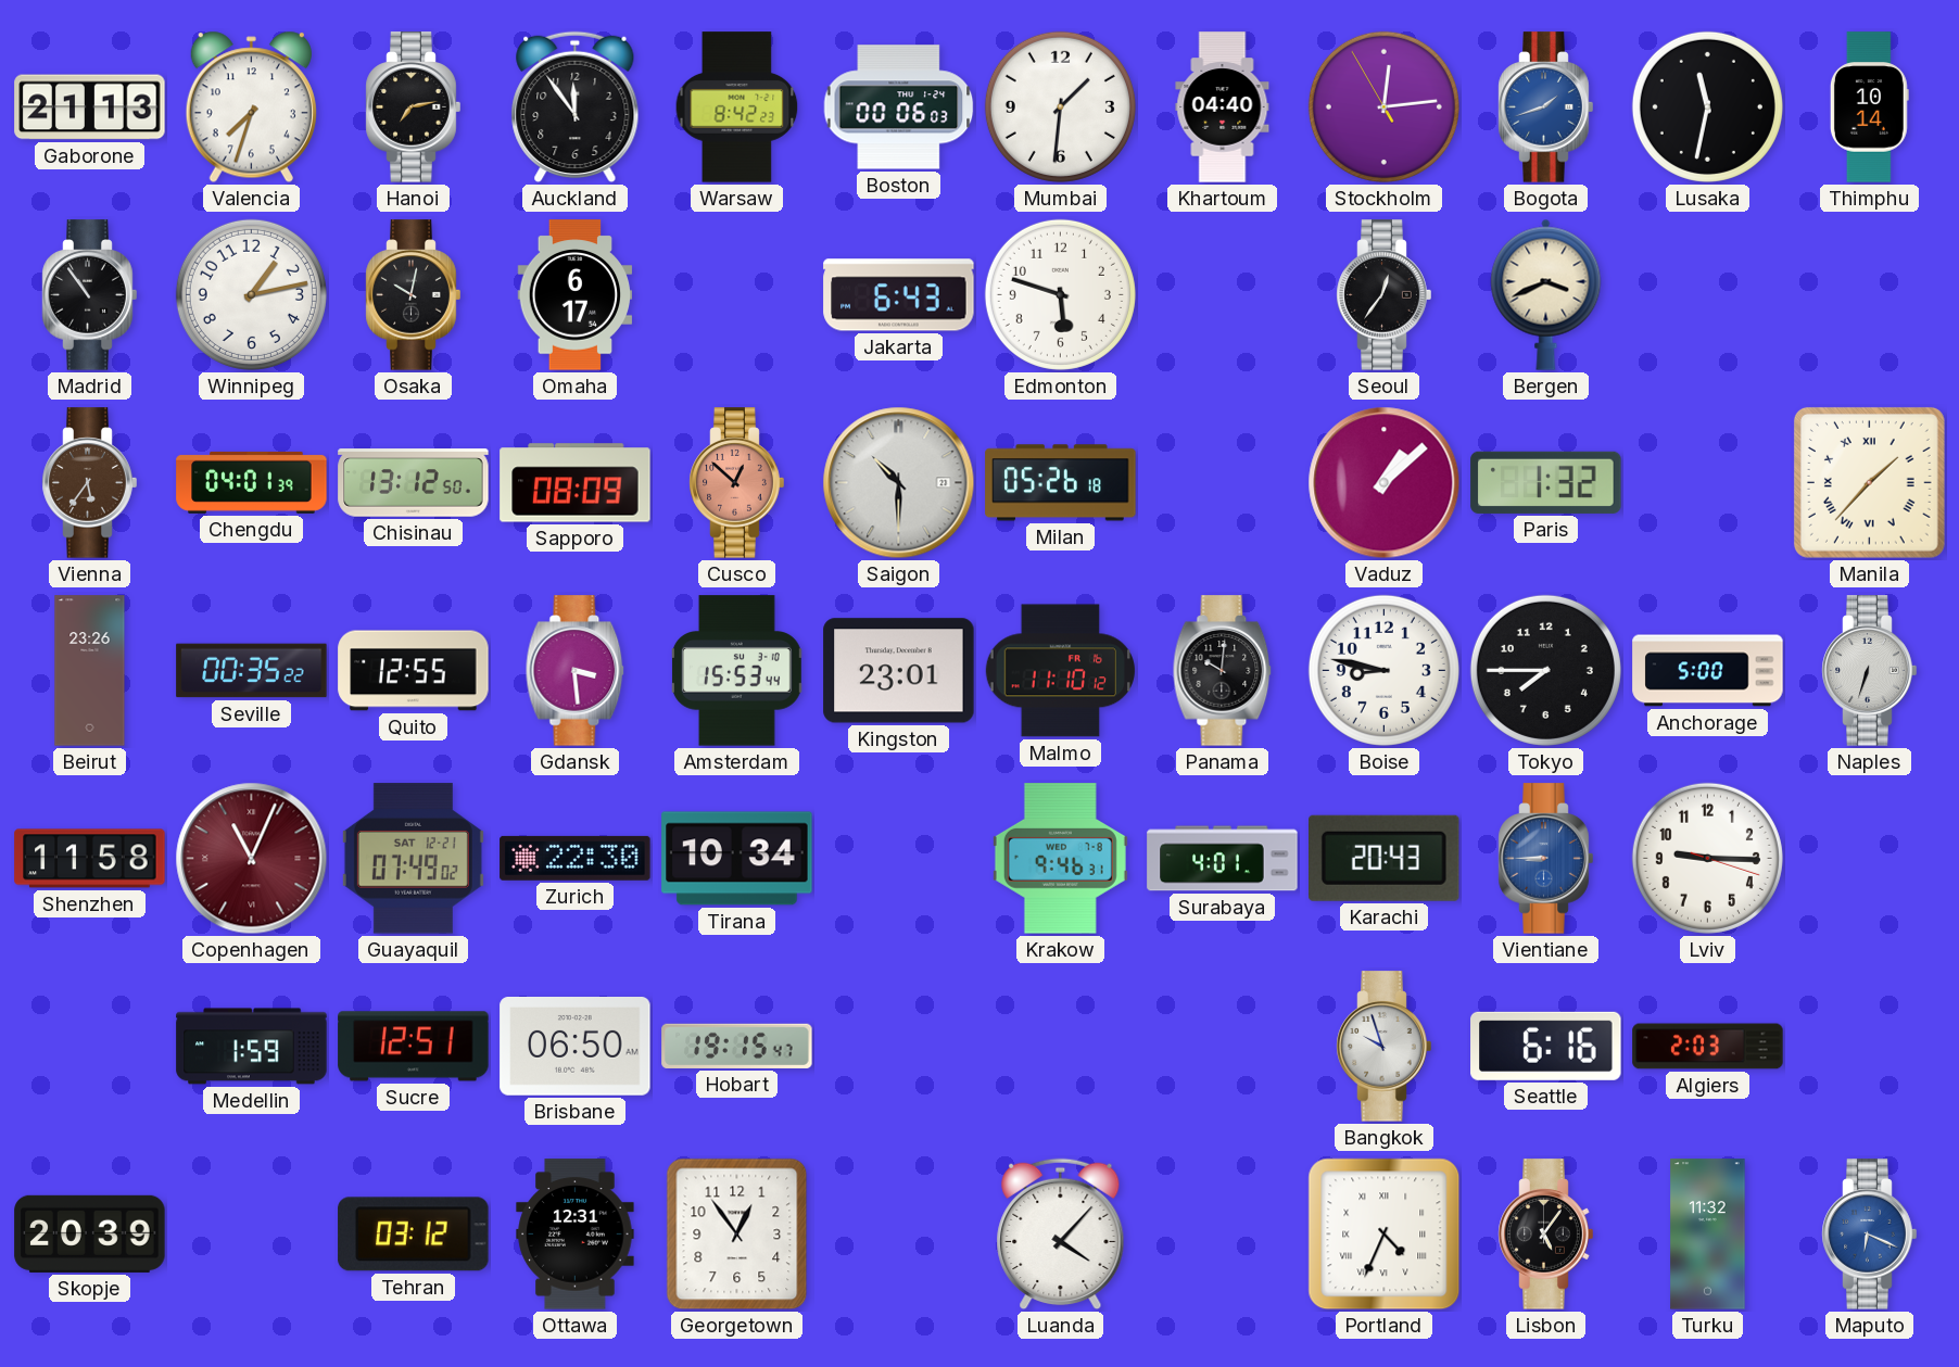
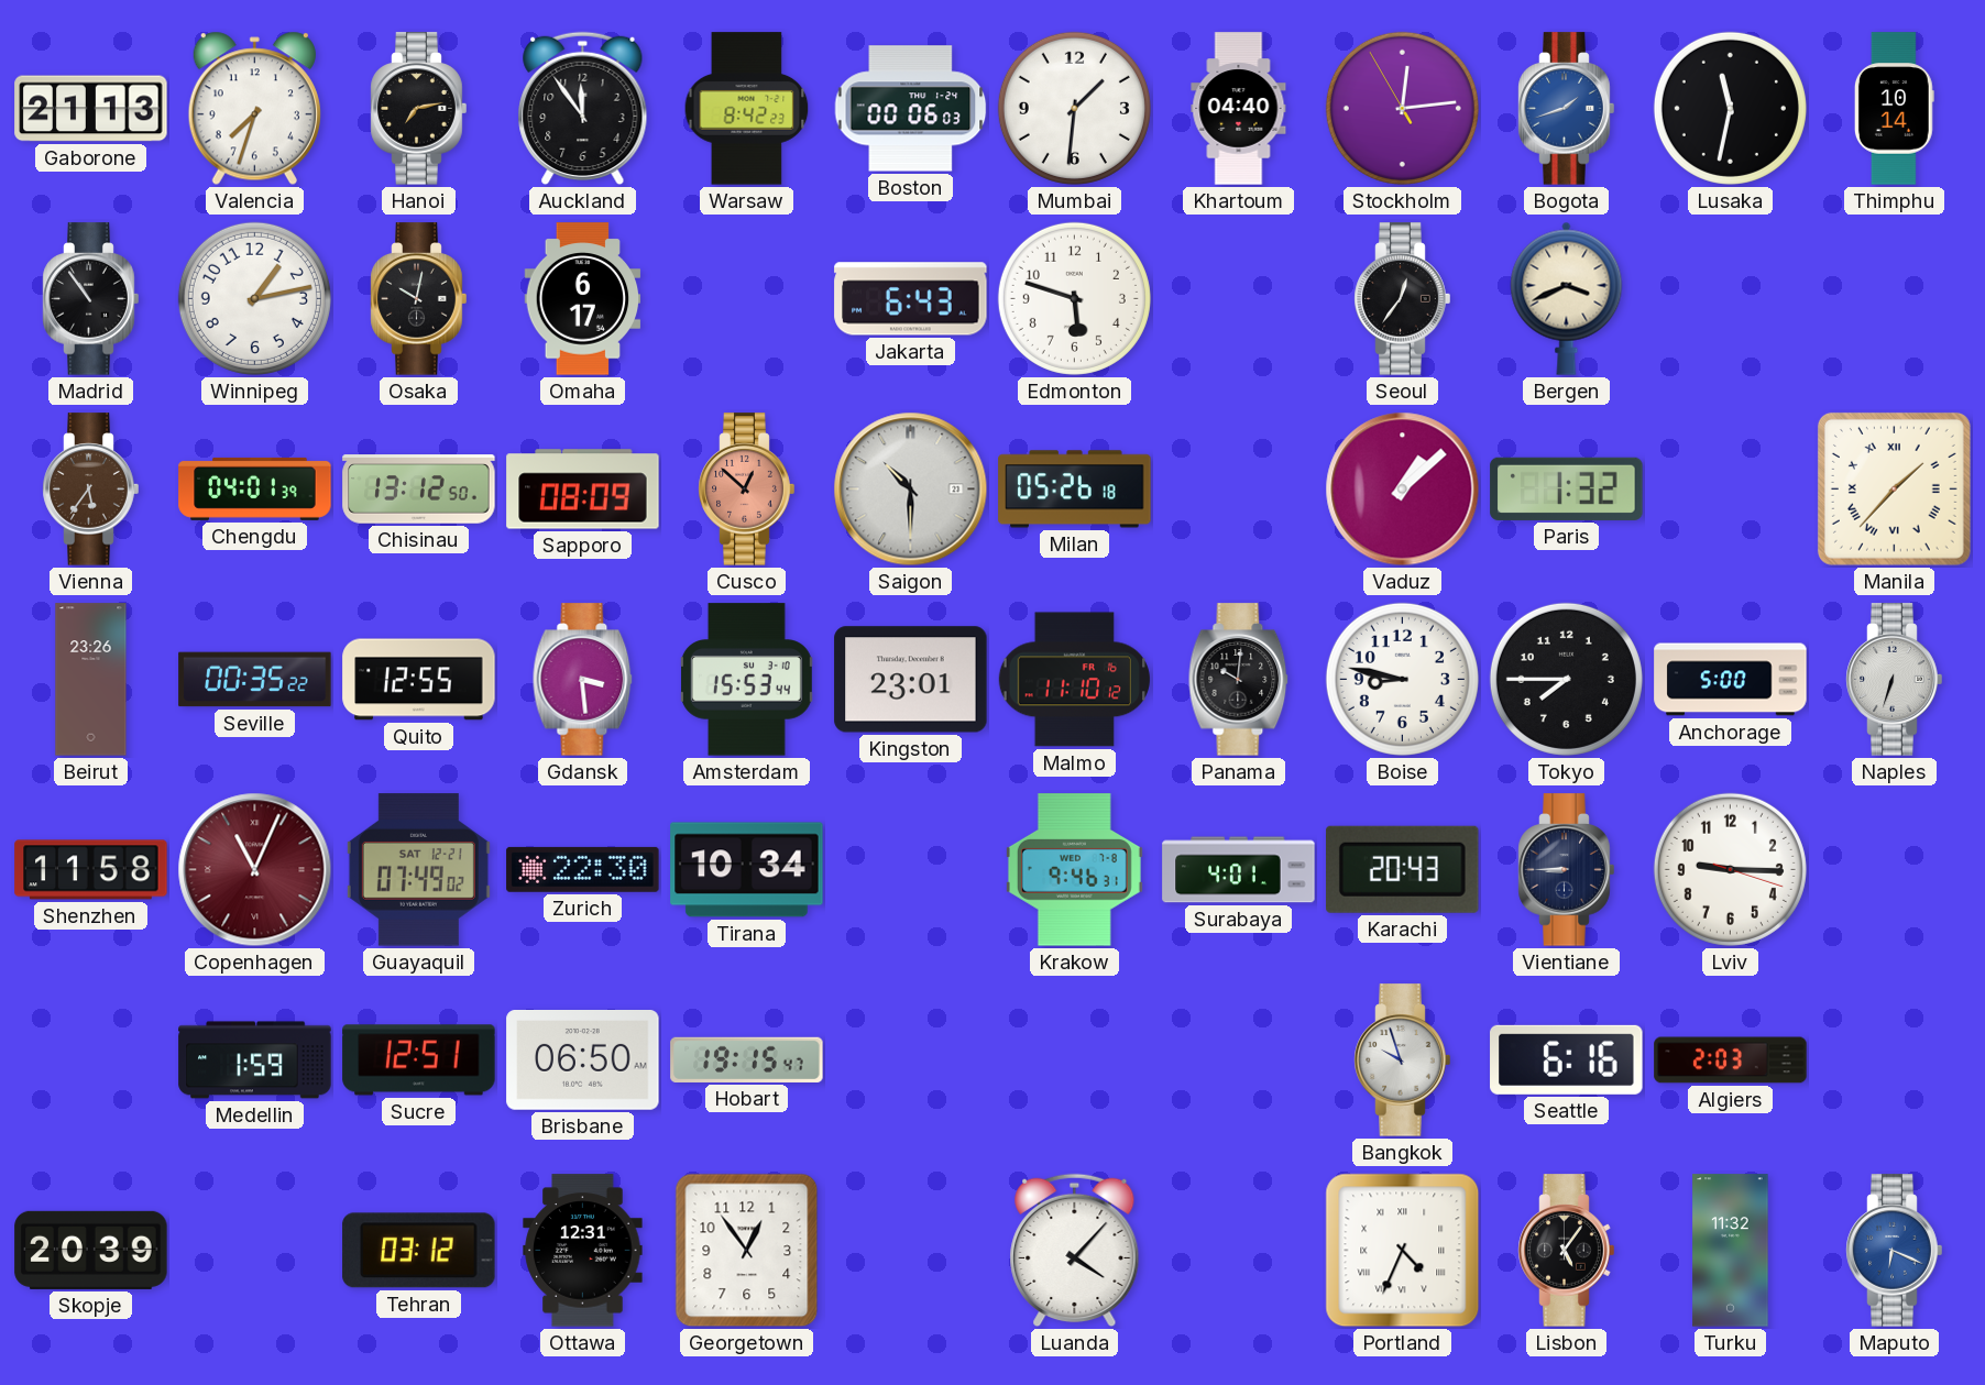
Vientiane dial: blue -> navy
